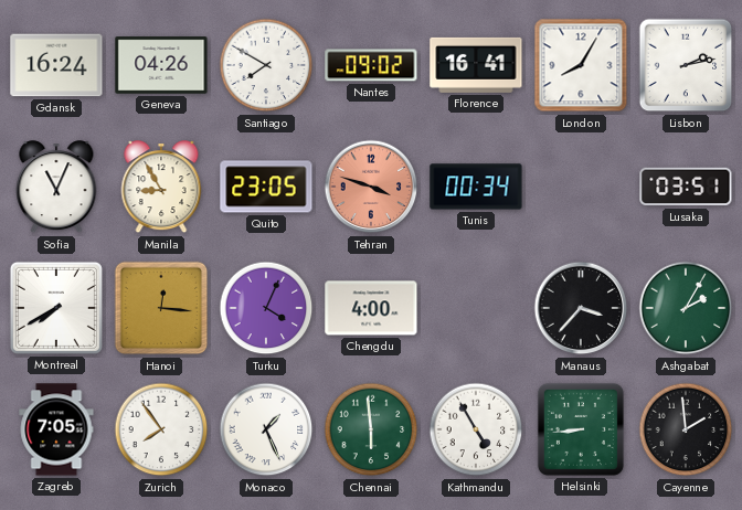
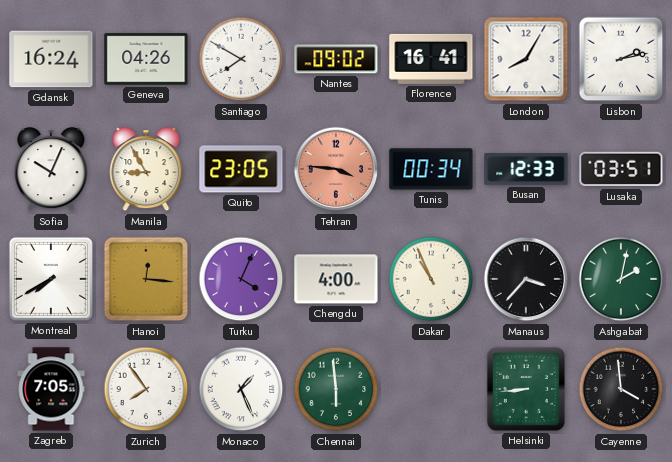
Sofia: 11:04 -> 10:04
Tehran: 3:48 -> 3:46
Busan: none -> 12:33
Dakar: none -> 10:56
Ashgabat: 2:05 -> 2:02
Kathmandu: 4:55 -> none
Cayenne: 1:59 -> 3:59
